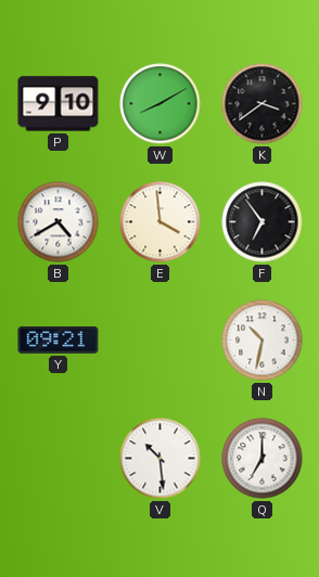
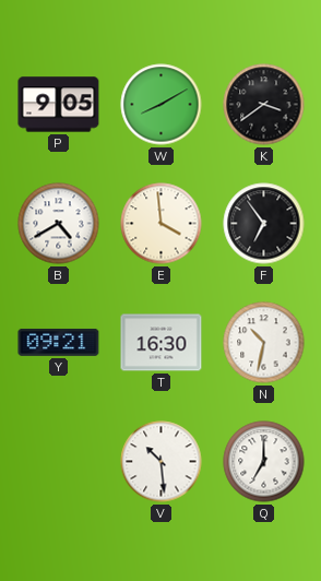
P: 9:10 -> 9:05
T: none -> 16:30
